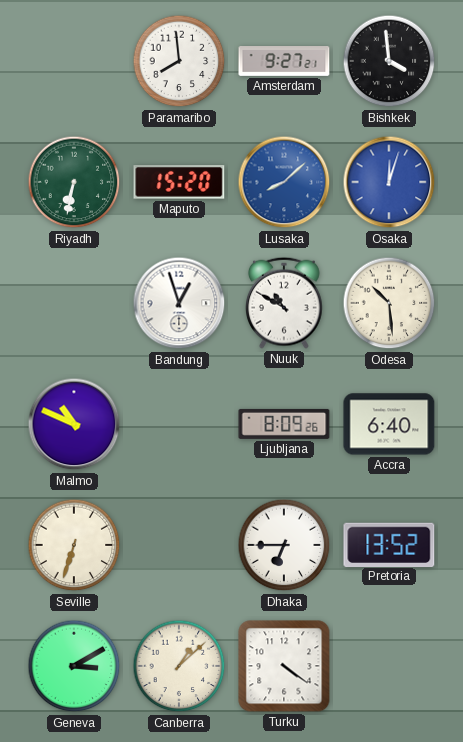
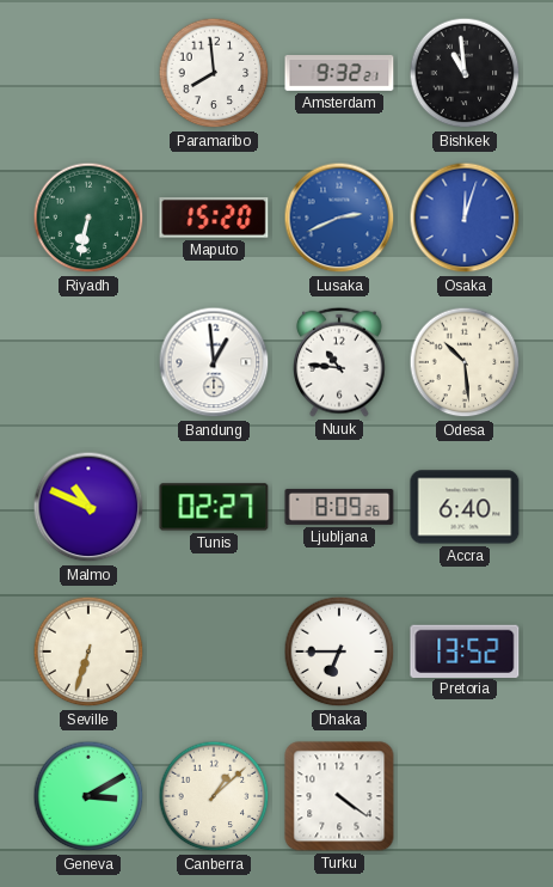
Amsterdam: 9:27 -> 9:32
Bishkek: 3:59 -> 10:59
Lusaka: 8:08 -> 2:41
Bandung: 12:57 -> 12:59
Nuuk: 10:50 -> 10:46
Tunis: none -> 02:27
